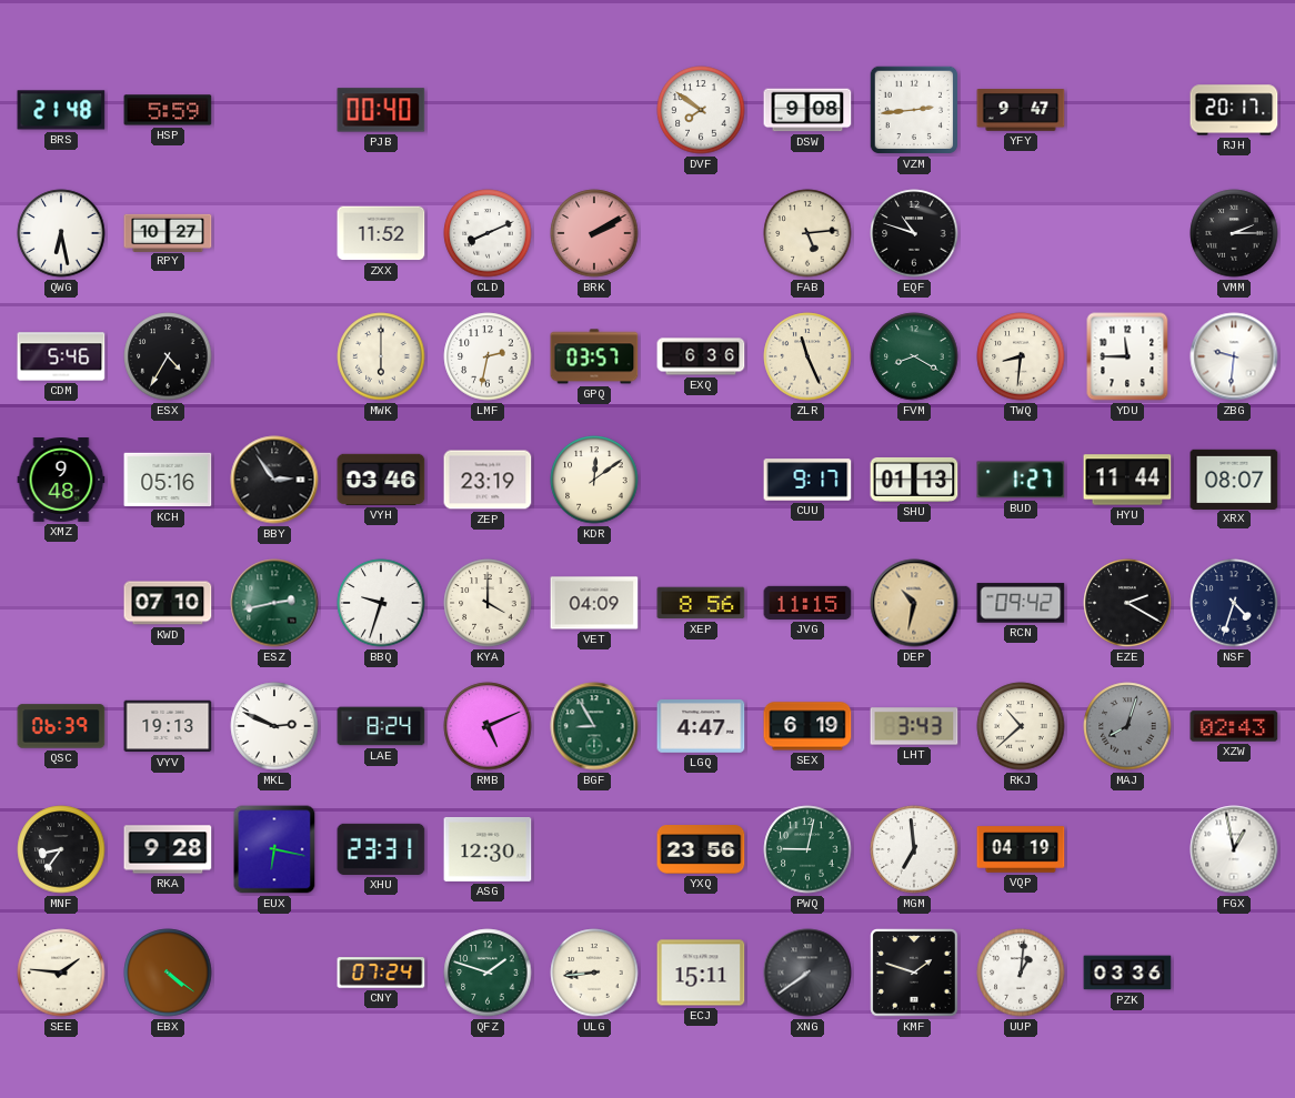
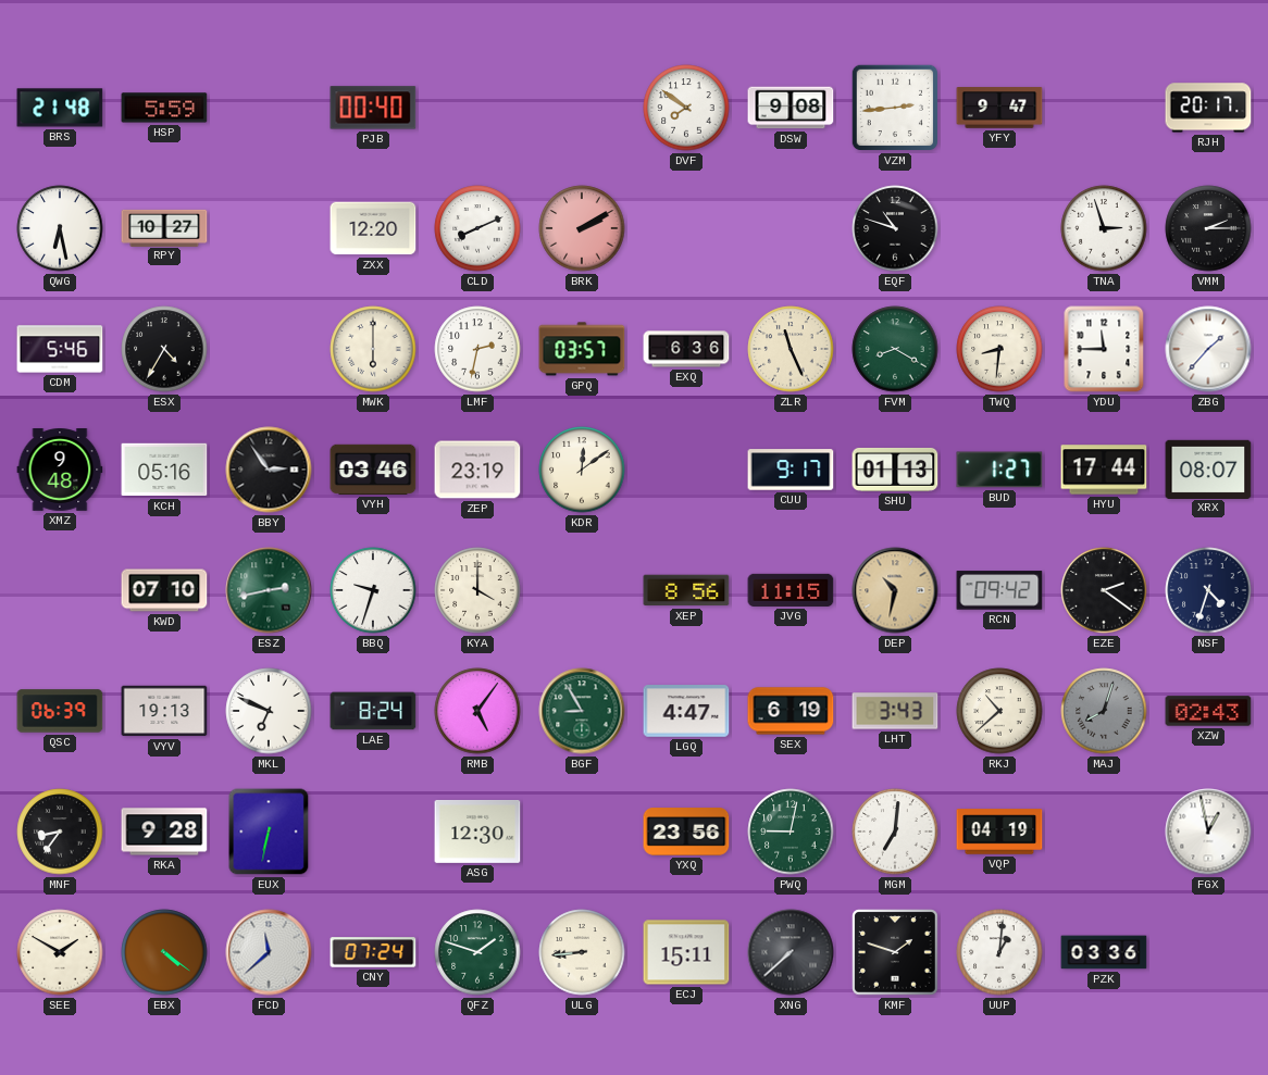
ZXX: 11:52 -> 12:20
FAB: 5:14 -> none
TNA: none -> 2:57
ZBG: 9:31 -> 1:37
HYU: 11:44 -> 17:44
VET: 04:09 -> none
EZE: 2:20 -> 2:21
MKL: 2:49 -> 6:49
RMB: 5:11 -> 5:06
EUX: 6:17 -> 6:32
XHU: 23:31 -> none
MGM: 6:59 -> 7:01
SEE: 1:46 -> 1:50
FCD: none -> 11:38
XNG: 7:39 -> 7:38
